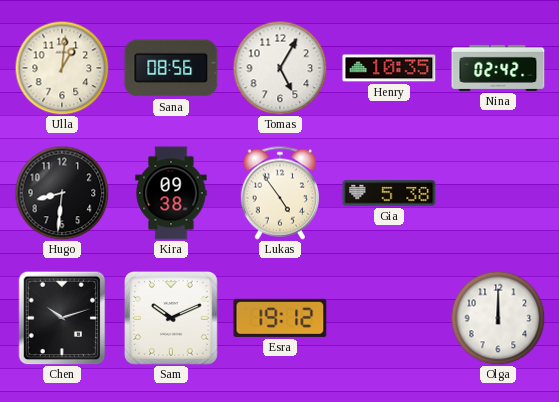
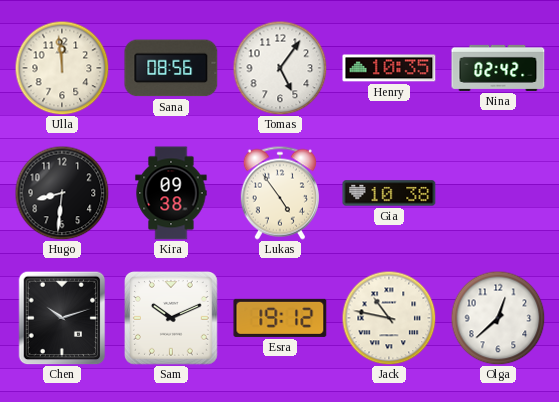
Ulla: 1:01 -> 11:59
Tomas: 5:05 -> 5:06
Gia: 5:38 -> 10:38
Jack: none -> 10:47
Olga: 12:00 -> 12:38
